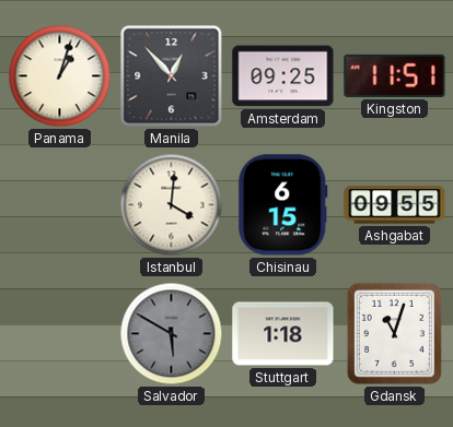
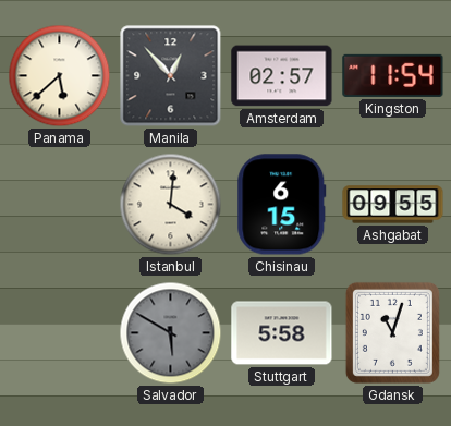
Panama: 1:03 -> 5:38
Amsterdam: 09:25 -> 02:57
Kingston: 11:51 -> 11:54
Stuttgart: 1:18 -> 5:58
